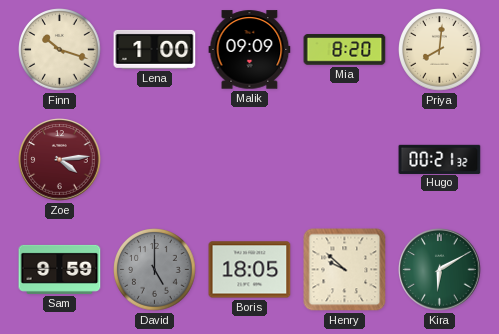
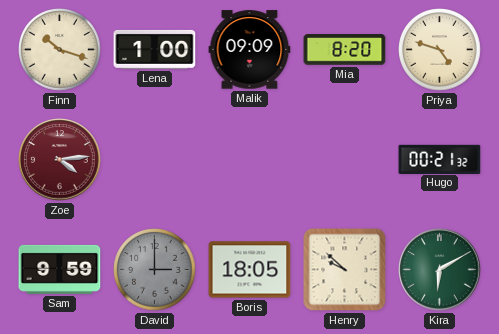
Priya: 8:01 -> 4:48
David: 5:00 -> 3:00
